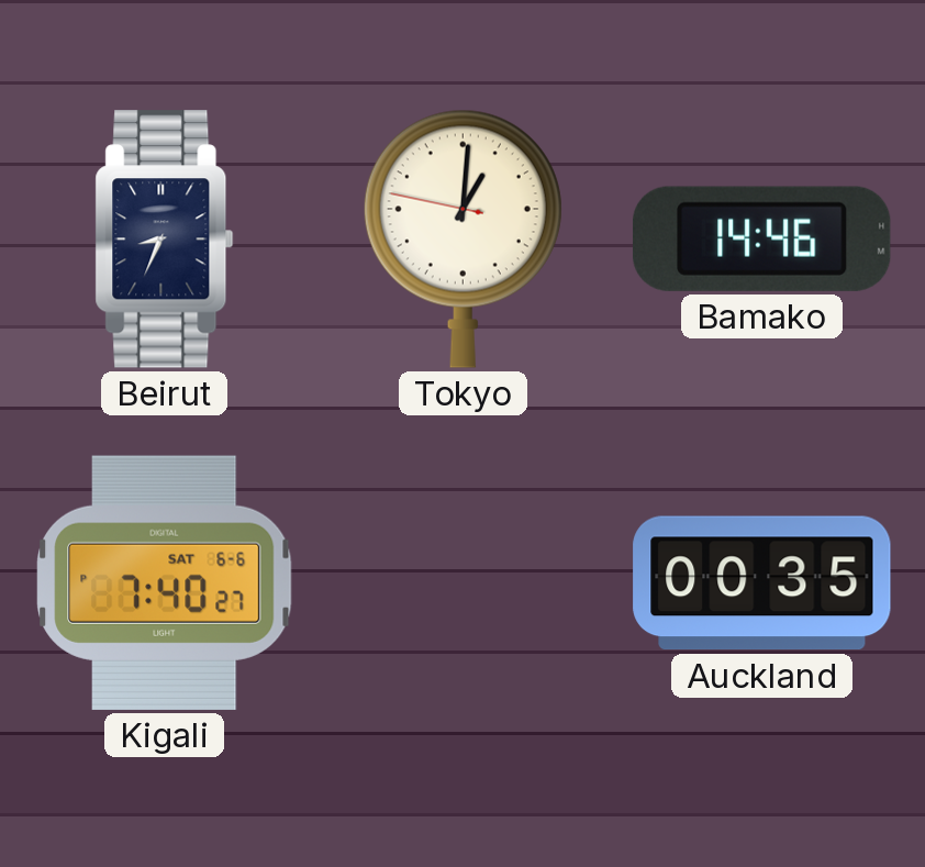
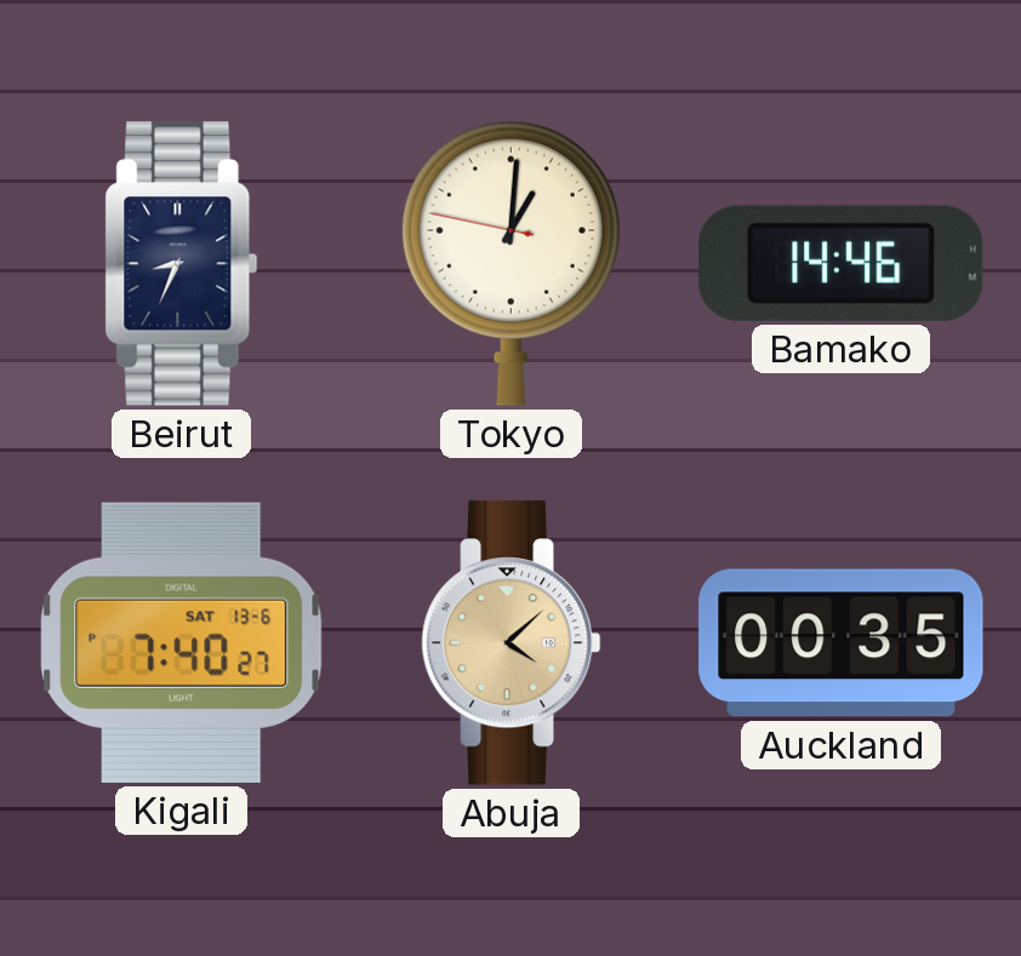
Kigali date: SAT 6-6 -> SAT 13-6
Abuja: none -> 4:08
